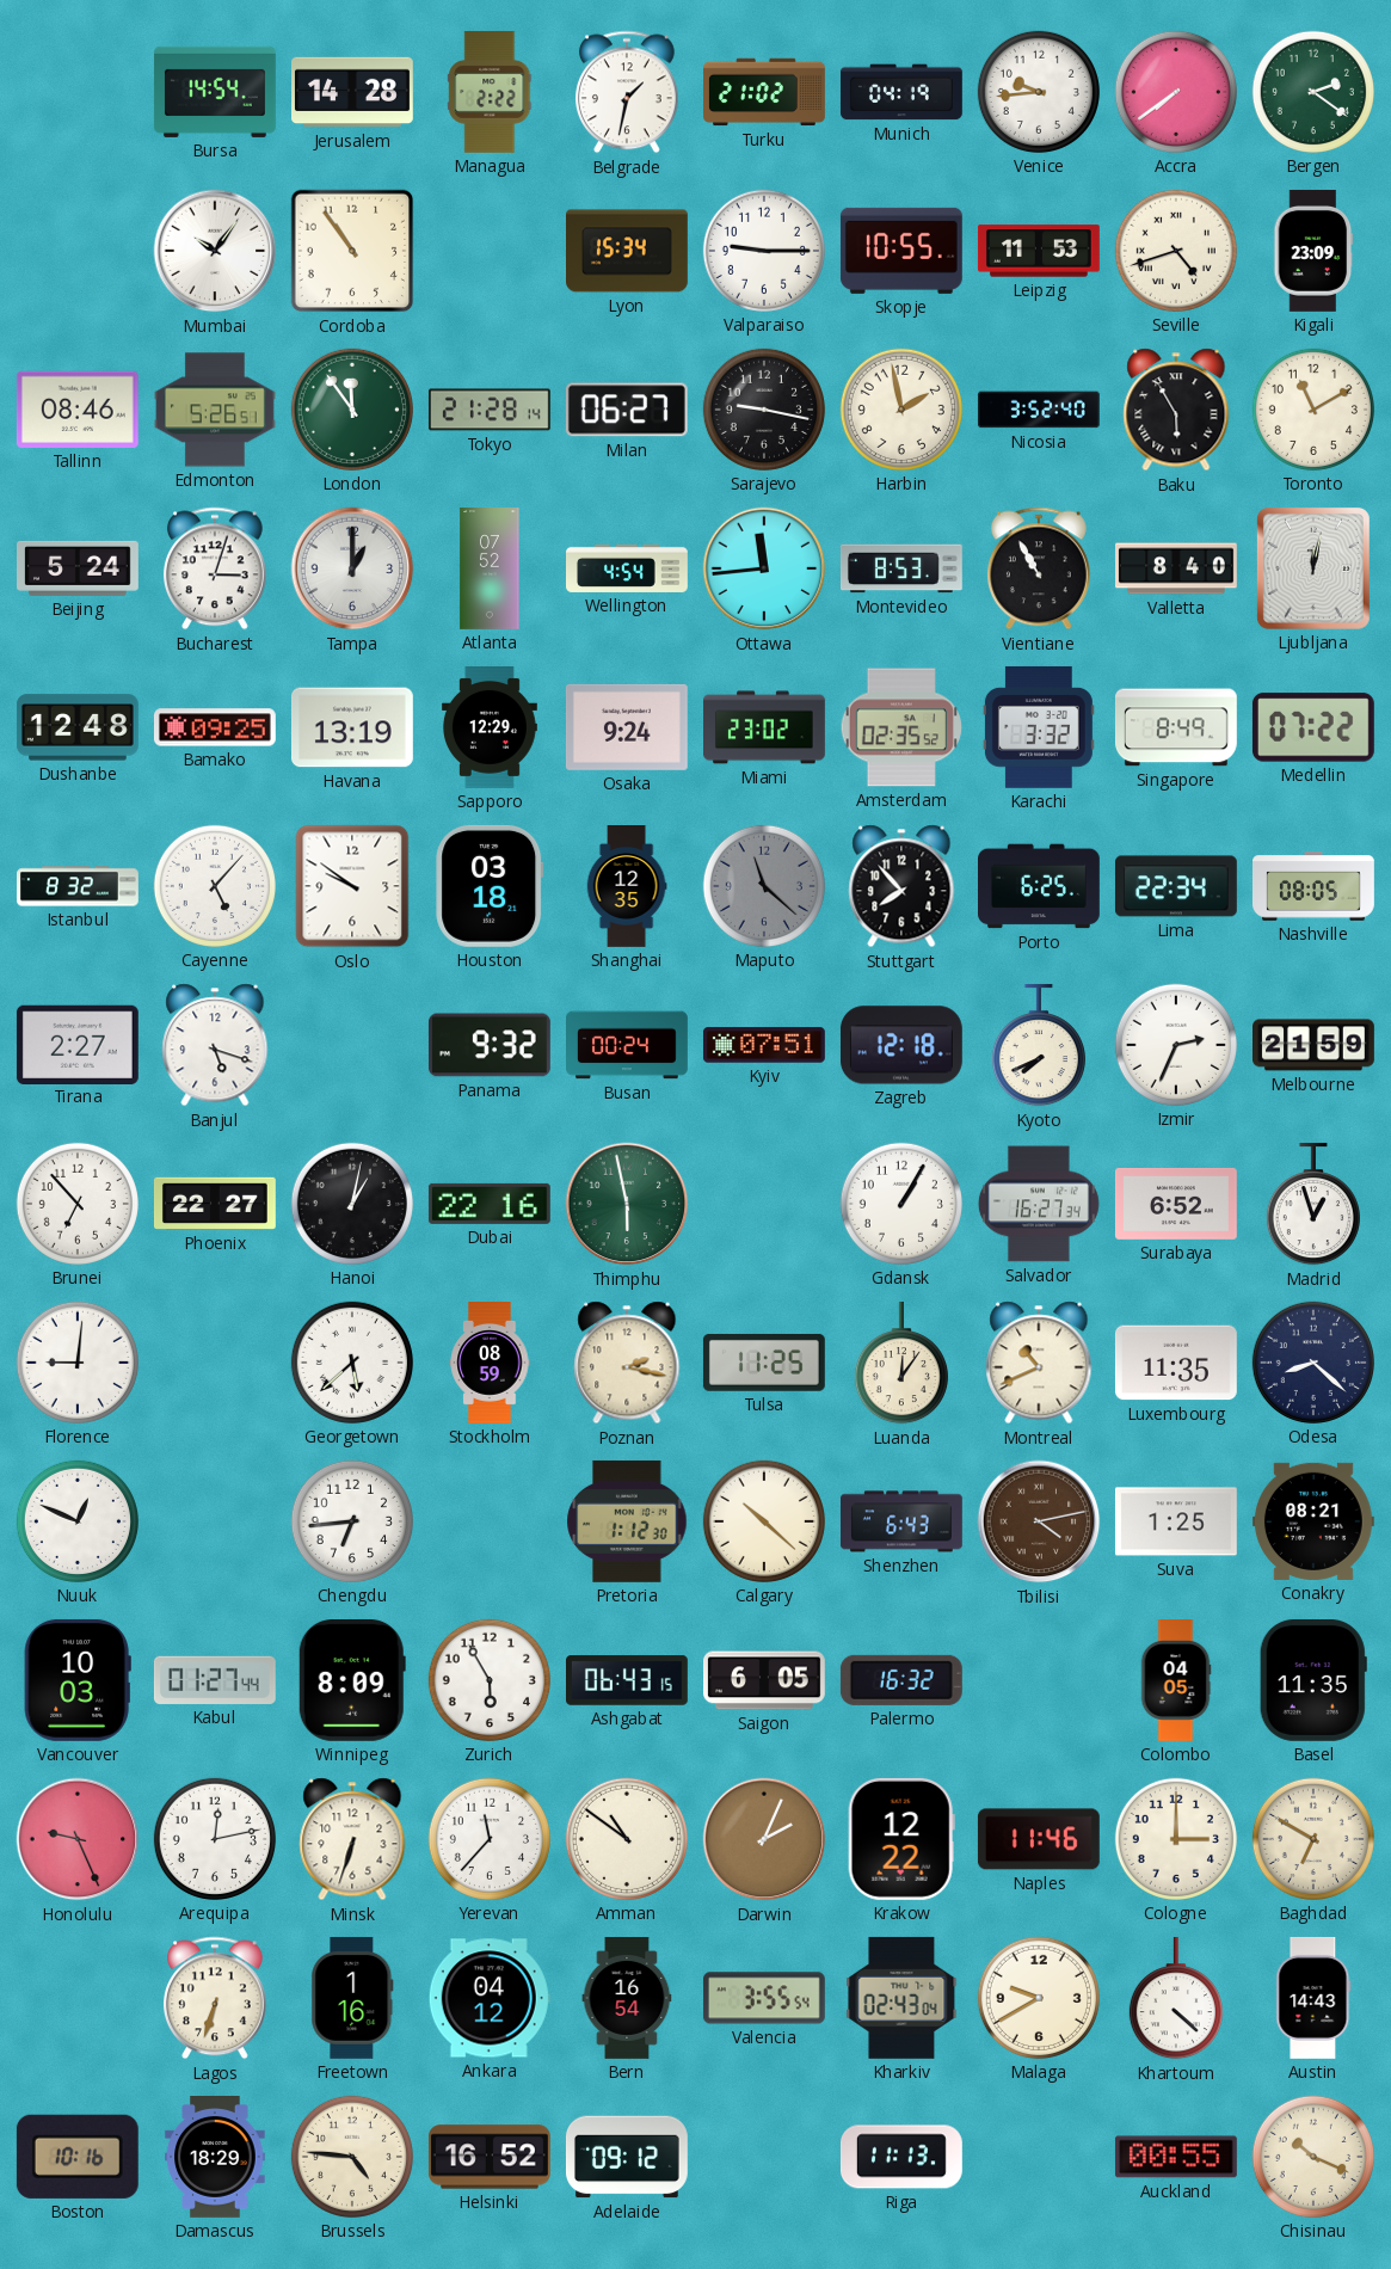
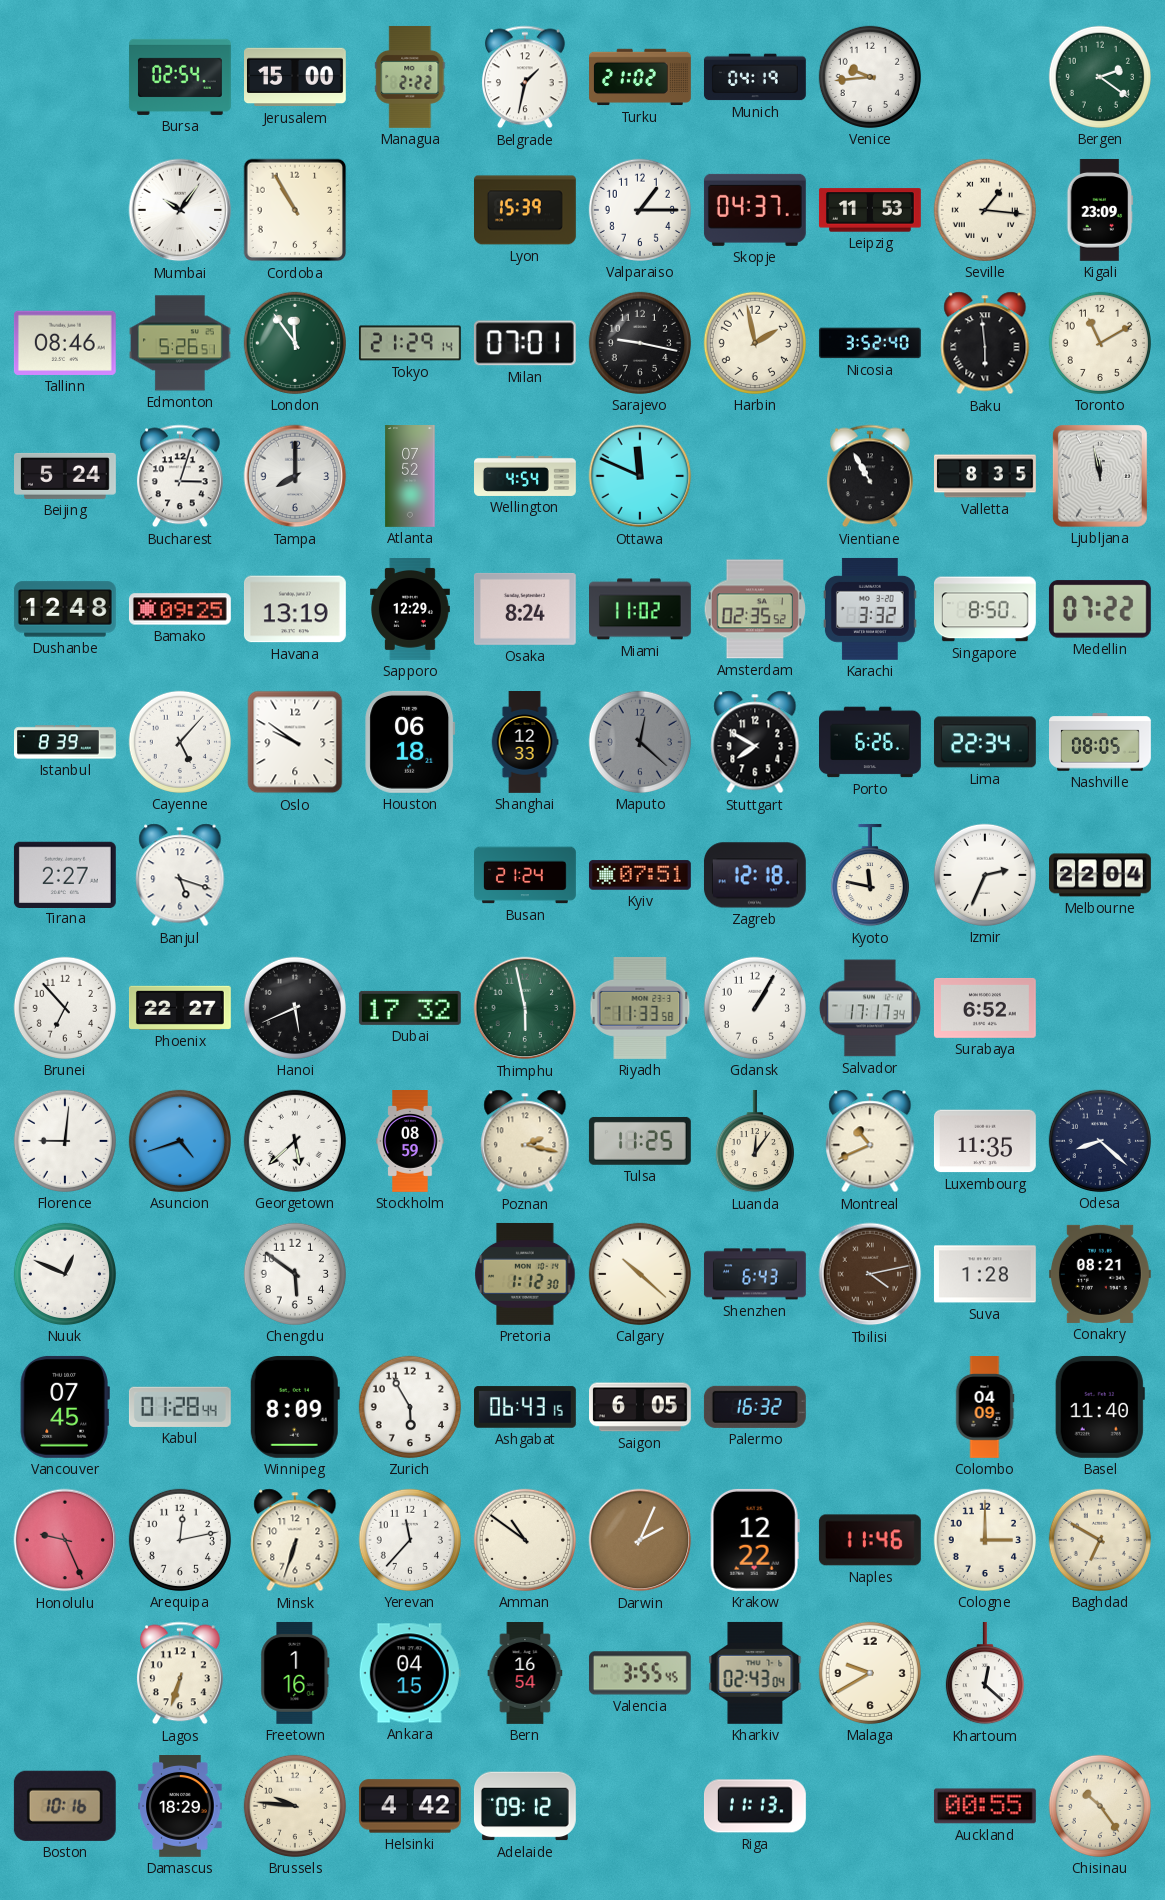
Bursa: 14:54 -> 02:54
Jerusalem: 14:28 -> 15:00
Accra: 7:39 -> none
Cordoba: 10:54 -> 10:55
Lyon: 15:34 -> 15:39
Valparaiso: 9:15 -> 1:15
Skopje: 10:55 -> 04:37
Seville: 4:42 -> 1:16
Tokyo: 21:28 -> 21:29
Milan: 06:27 -> 07:01
Baku: 5:55 -> 5:59
Tampa: 1:00 -> 8:00
Ottawa: 11:44 -> 11:49
Montevideo: 8:53 -> none
Valletta: 8:40 -> 8:35
Ljubljana: 12:02 -> 11:58
Osaka: 9:24 -> 8:24
Miami: 23:02 -> 11:02
Singapore: 8:49 -> 8:50
Istanbul: 8:32 -> 8:39
Houston: 03:18 -> 06:18
Shanghai: 12:35 -> 12:33
Maputo: 11:22 -> 12:22
Stuttgart: 7:53 -> 7:50
Porto: 6:25 -> 6:26
Panama: 9:32 -> none
Busan: 00:24 -> 21:24
Kyoto: 7:41 -> 11:47
Melbourne: 21:59 -> 22:04
Hanoi: 1:02 -> 5:41
Dubai: 22:16 -> 17:32
Riyadh: none -> 11:33
Salvador: 16:27 -> 17:17
Madrid: 12:57 -> none
Asuncion: none -> 4:42
Chengdu: 6:44 -> 5:51
Suva: 1:25 -> 1:28
Vancouver: 10:03 -> 07:45
Kabul: 01:27 -> 01:28
Colombo: 04:05 -> 04:09
Basel: 11:35 -> 11:40
Ankara: 04:12 -> 04:15
Valencia: 3:55:54 -> 3:55:45
Khartoum: 4:22 -> 12:22
Austin: 14:43 -> none
Brussels: 4:46 -> 9:46
Helsinki: 16:52 -> 4:42
Chisinau: 10:19 -> 10:24
